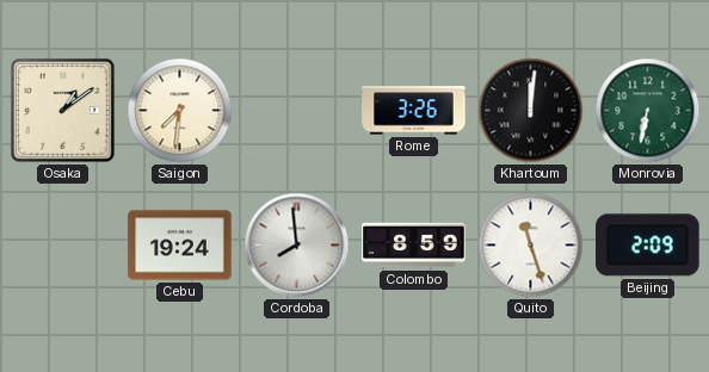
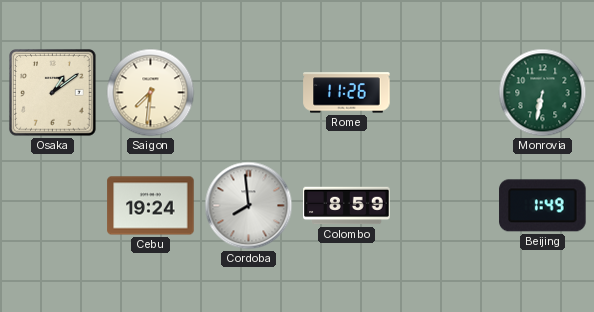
Rome: 3:26 -> 11:26
Khartoum: 12:01 -> none
Quito: 11:27 -> none
Beijing: 2:09 -> 1:49
